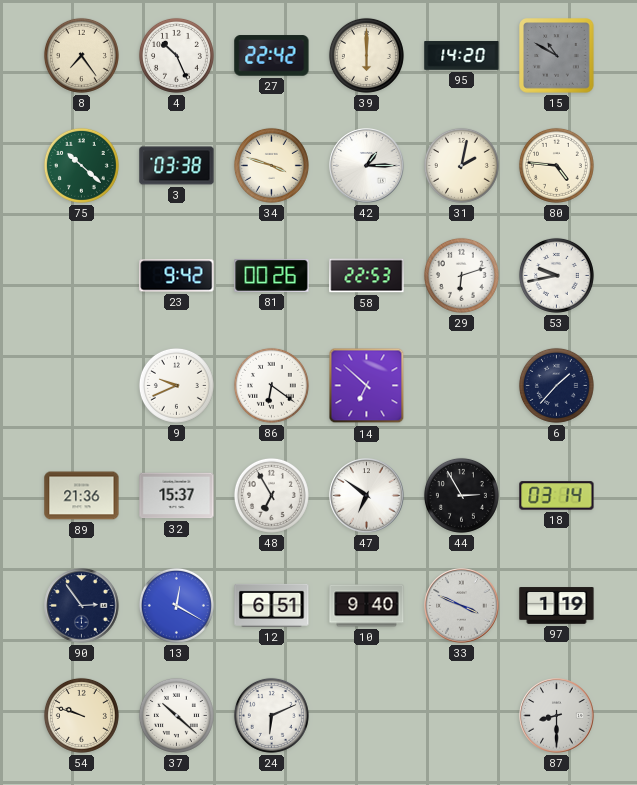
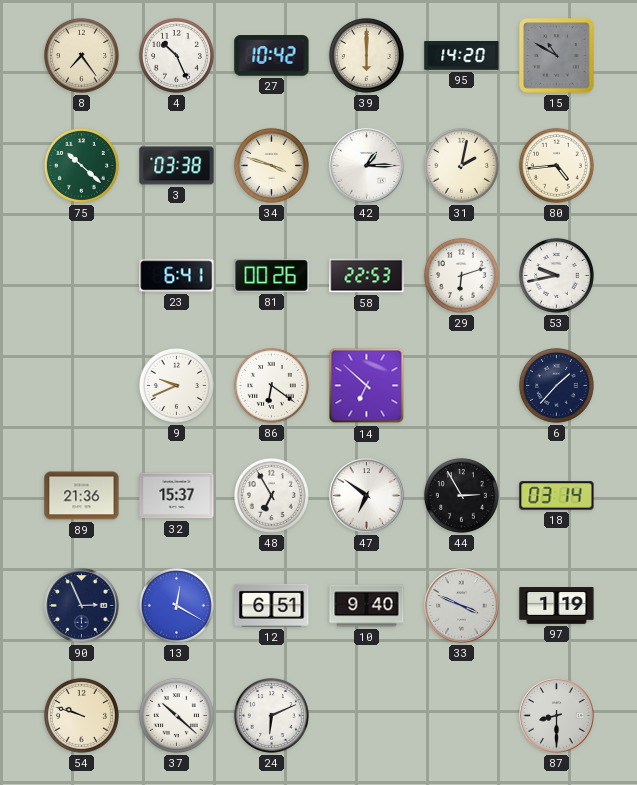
27: 22:42 -> 10:42
80: 4:46 -> 4:44
23: 9:42 -> 6:41
90: 2:54 -> 2:56
